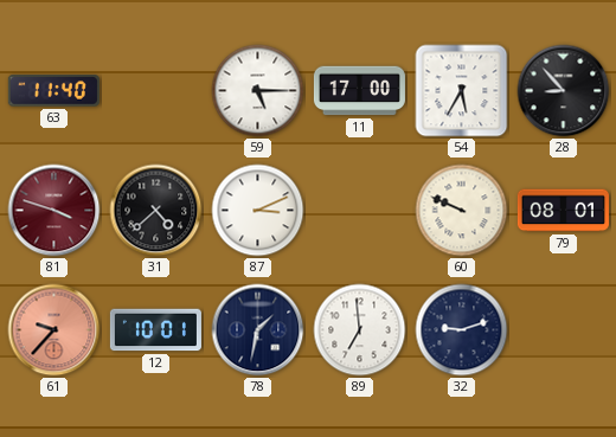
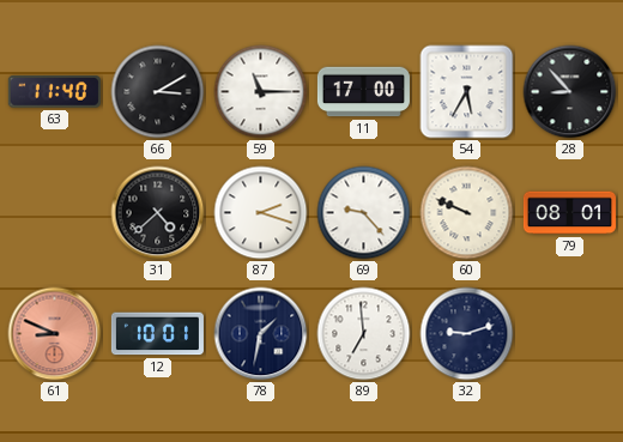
66: none -> 3:10
59: 5:15 -> 11:15
81: 3:48 -> none
87: 3:11 -> 2:18
69: none -> 9:23
61: 9:37 -> 8:49
